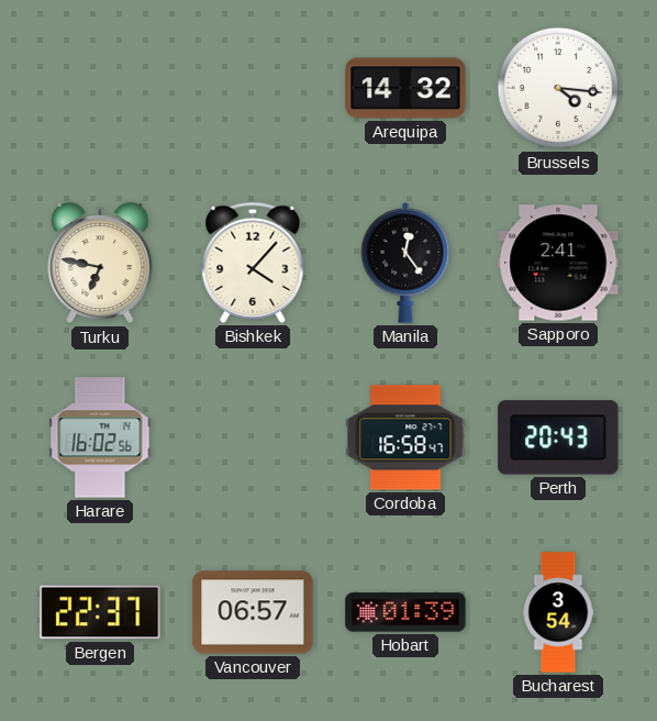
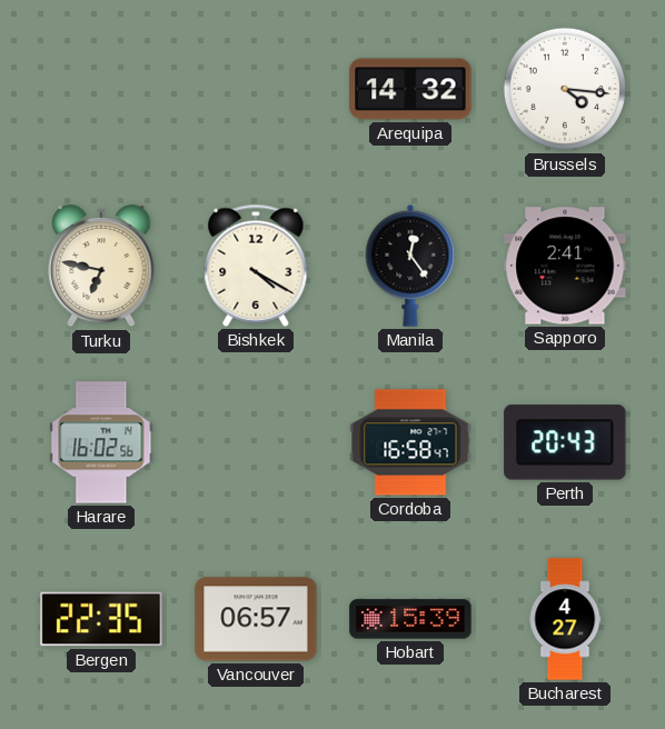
Bishkek: 4:07 -> 4:20
Bergen: 22:37 -> 22:35
Hobart: 01:39 -> 15:39
Bucharest: 3:54 -> 4:27
